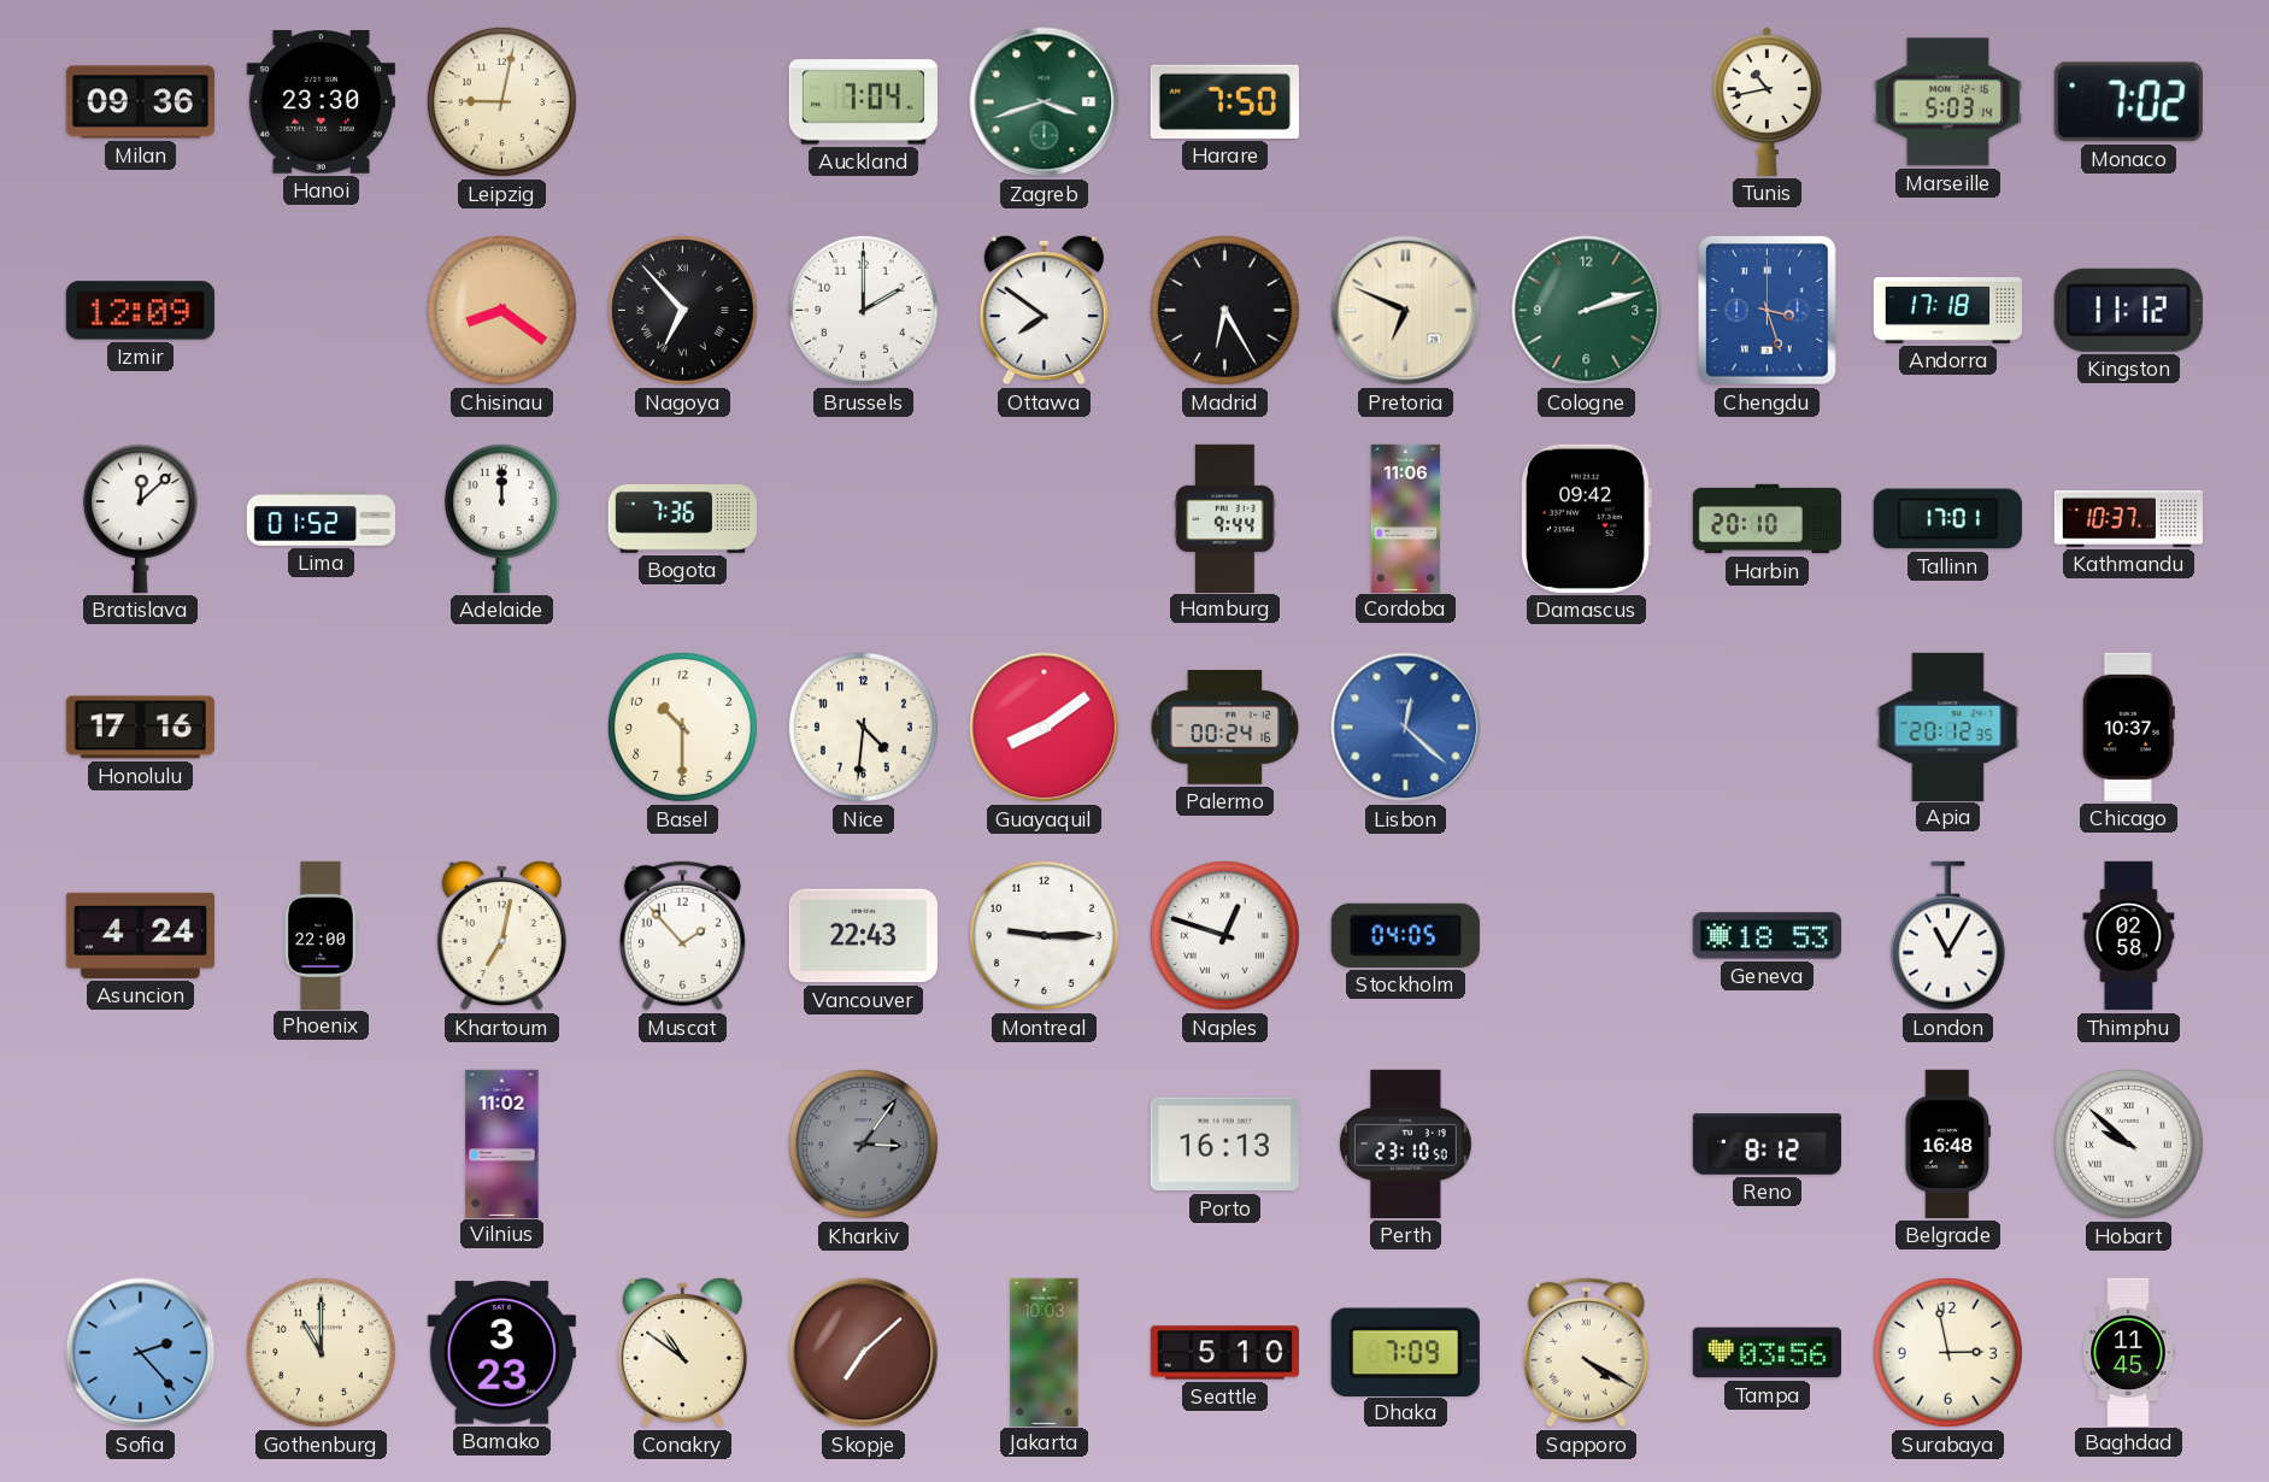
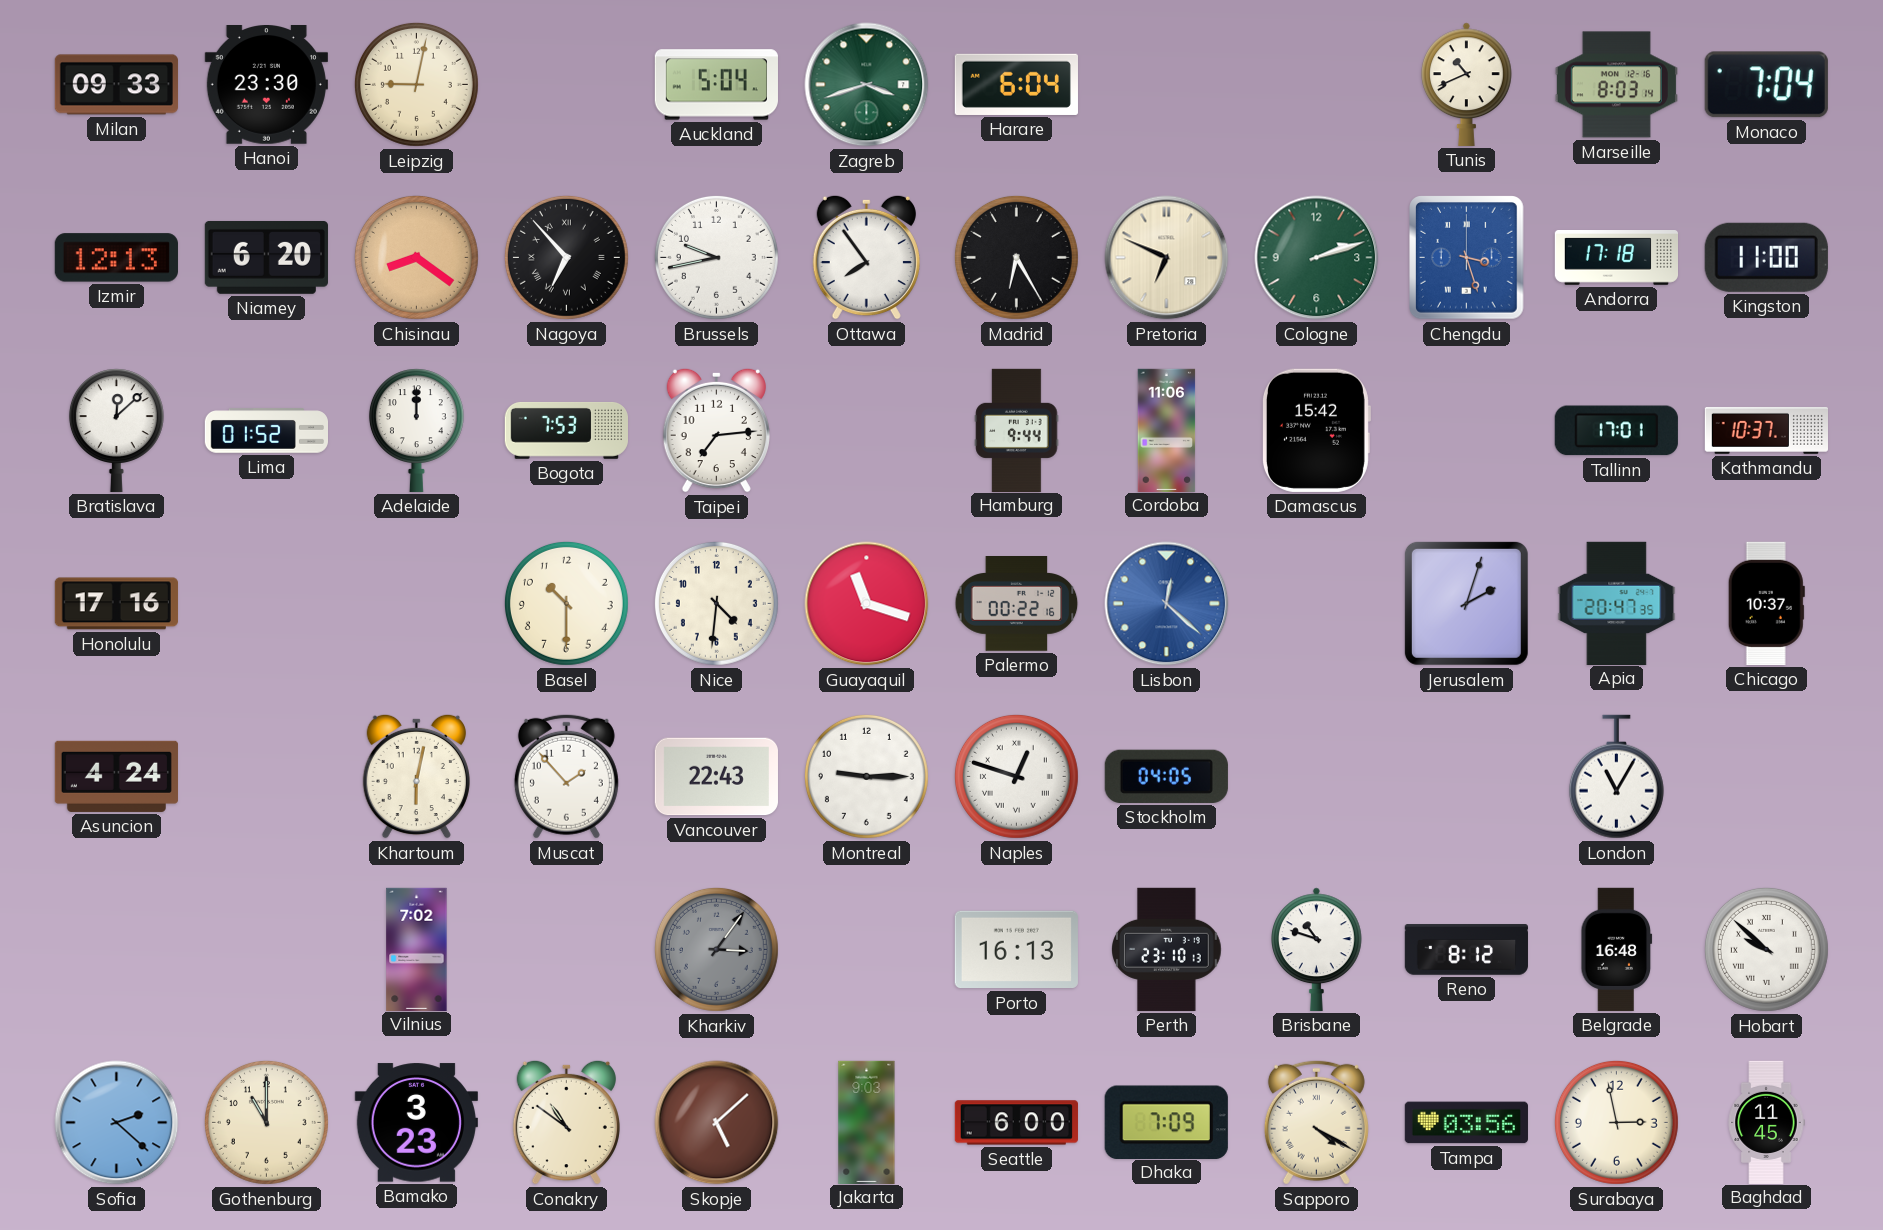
Milan: 09:36 -> 09:33
Auckland: 7:04 -> 5:04
Harare: 7:50 -> 6:04
Tunis: 10:43 -> 10:41
Marseille: 5:03 -> 8:03
Monaco: 7:02 -> 7:04
Izmir: 12:09 -> 12:13
Niamey: none -> 6:20
Brussels: 2:00 -> 9:43
Ottawa: 7:51 -> 7:54
Kingston: 11:12 -> 11:00
Bogota: 7:36 -> 7:53
Taipei: none -> 7:14
Damascus: 09:42 -> 15:42
Harbin: 20:10 -> none
Guayaquil: 8:09 -> 11:18
Palermo: 00:24 -> 00:22
Jerusalem: none -> 2:03
Apia: 20:12 -> 20:47
Phoenix: 22:00 -> none
Khartoum: 7:02 -> 6:02
Geneva: 18:53 -> none
Thimphu: 02:58 -> none
Vilnius: 11:02 -> 7:02
Perth: 23:10:50 -> 23:10:13
Brisbane: none -> 10:48
Sofia: 2:23 -> 2:22
Skopje: 7:08 -> 5:08
Jakarta: 10:03 -> 9:03
Seattle: 5:10 -> 6:00
